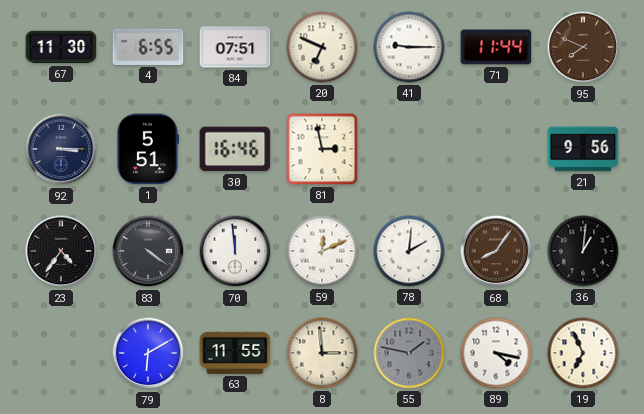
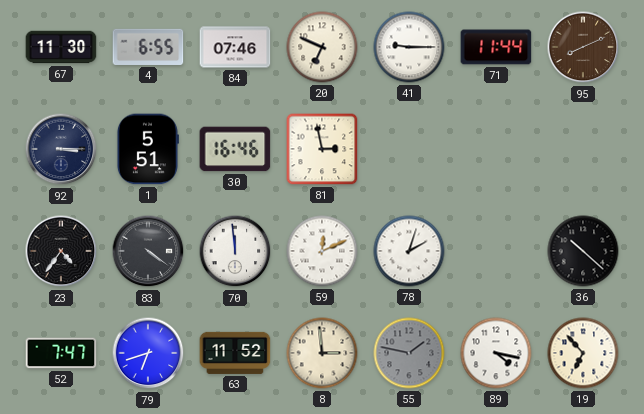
84: 07:51 -> 07:46
95: 7:49 -> 8:11
21: 9:56 -> none
78: 2:01 -> 2:03
68: 8:06 -> none
36: 1:01 -> 10:22
52: none -> 7:47
79: 6:10 -> 6:42
63: 11:55 -> 11:52
19: 6:56 -> 6:53
